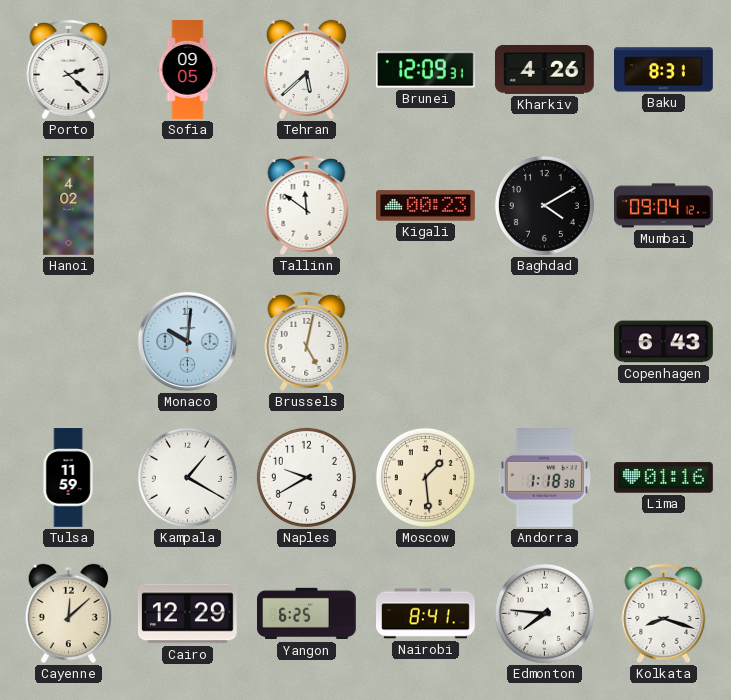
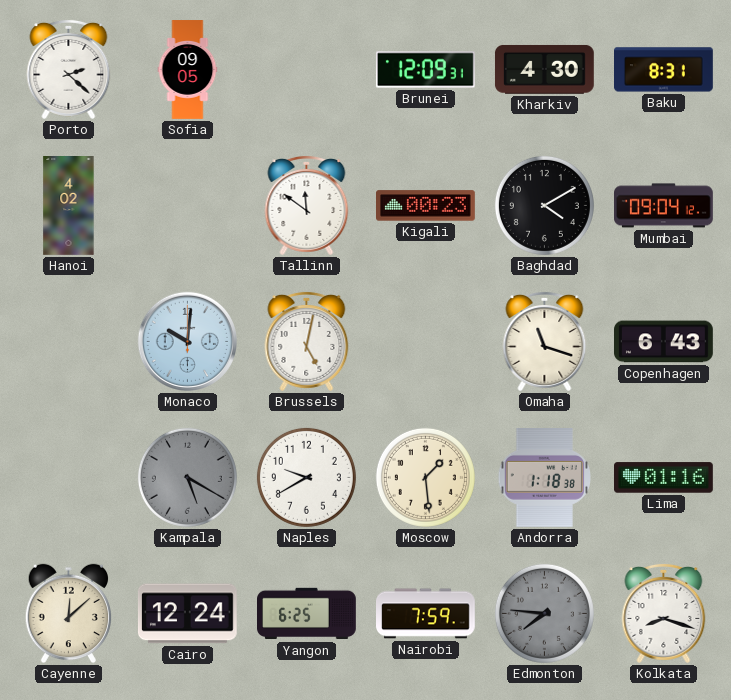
Tehran: 5:38 -> none
Kharkiv: 4:26 -> 4:30
Omaha: none -> 11:18
Tulsa: 11:59 -> none
Kampala: 1:20 -> 5:20
Kampala dial: white -> grey
Cairo: 12:29 -> 12:24
Nairobi: 8:41 -> 7:59
Edmonton dial: white -> grey
